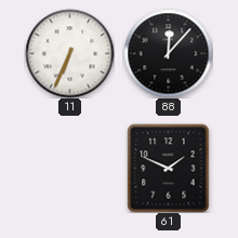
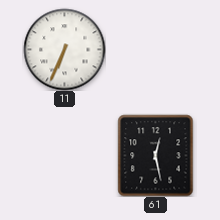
88: 12:07 -> none
61: 1:49 -> 12:28
